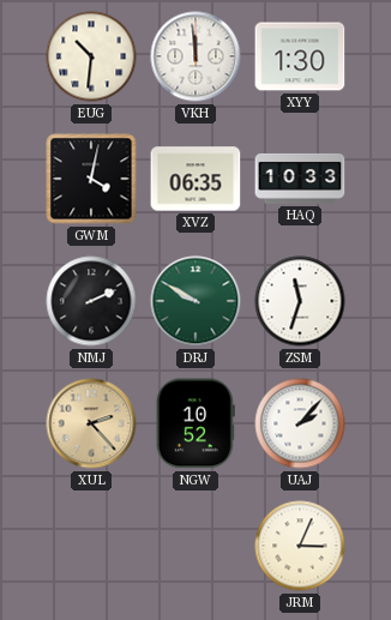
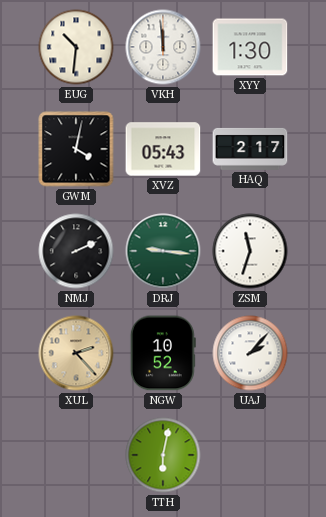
XVZ: 06:35 -> 05:43
HAQ: 10:33 -> 2:17
DRJ: 9:50 -> 9:16
TTH: none -> 6:02
JRM: 3:04 -> none
